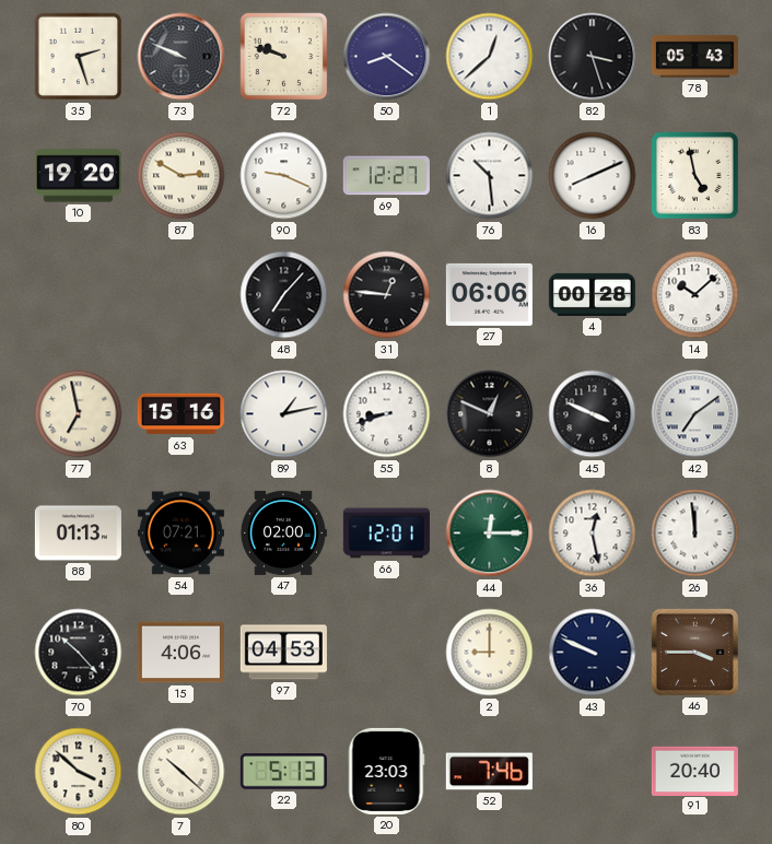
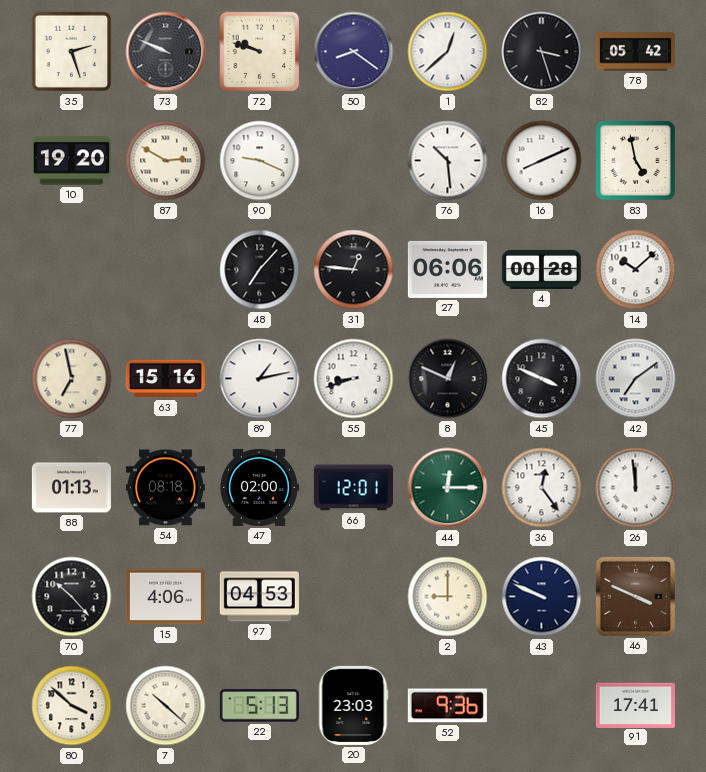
78: 05:43 -> 05:42
69: 12:27 -> none
54: 07:21 -> 08:18
36: 12:28 -> 12:24
46: 3:45 -> 3:49
52: 7:46 -> 9:36
91: 20:40 -> 17:41
